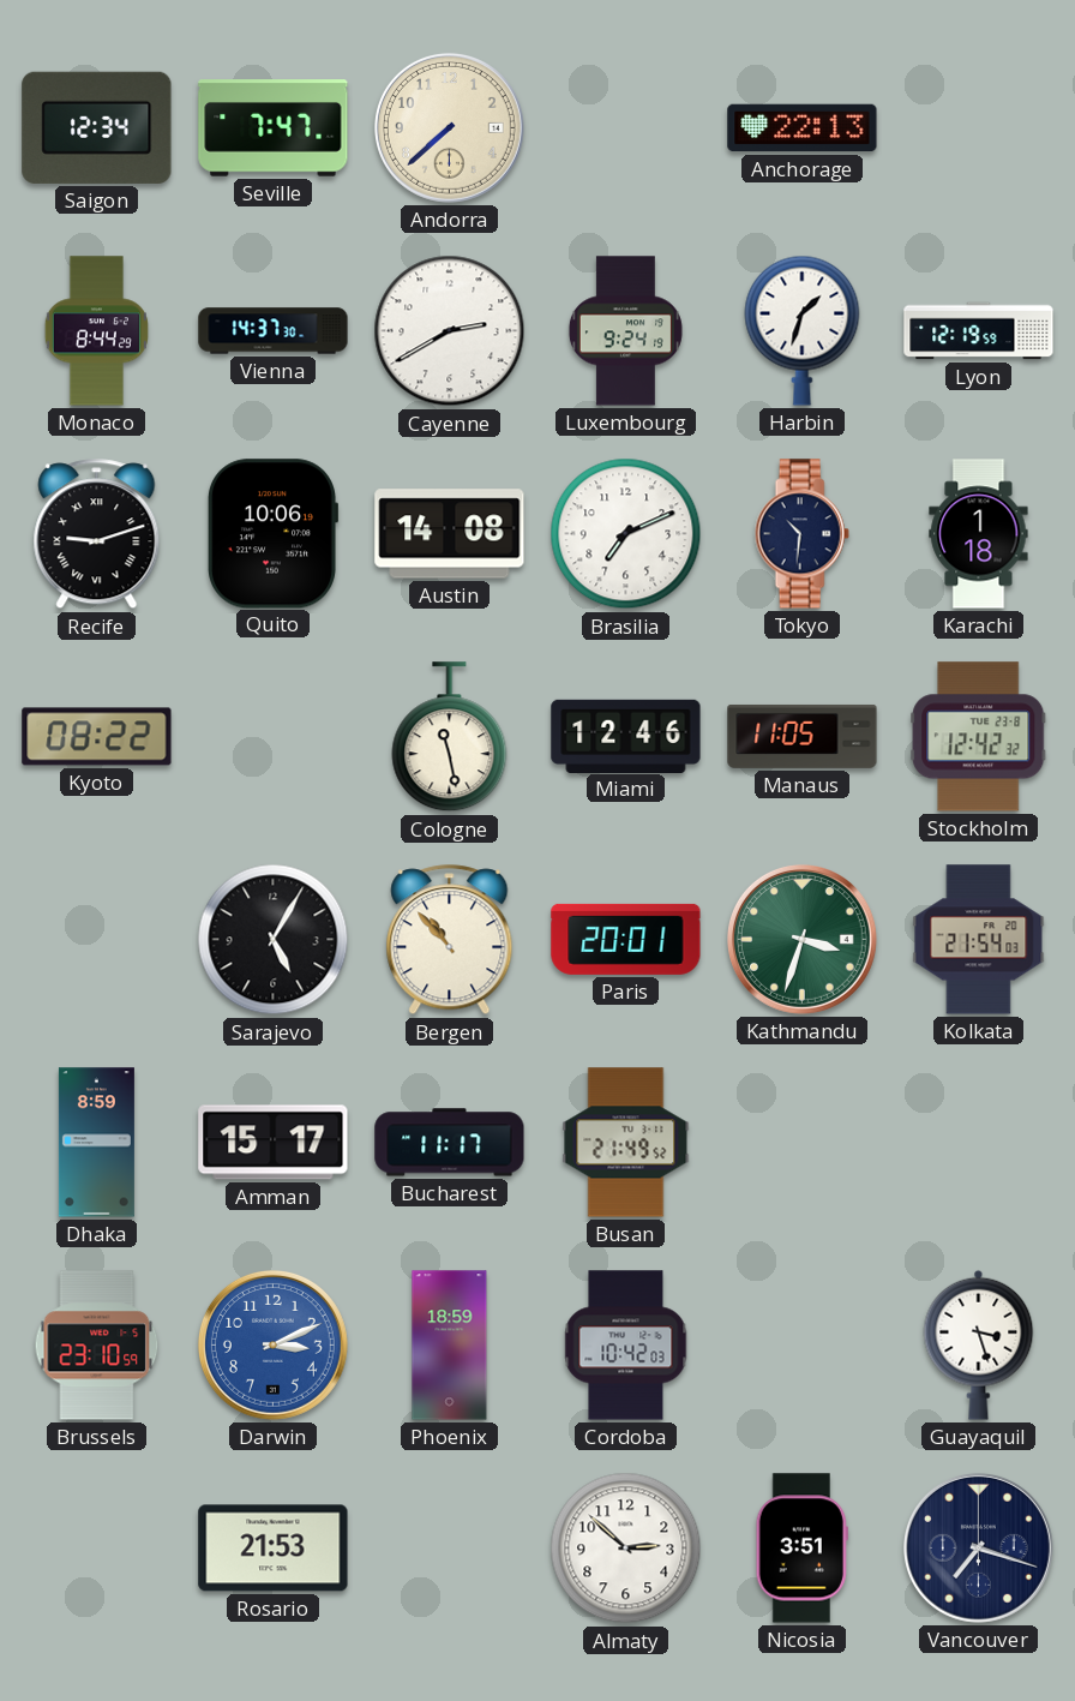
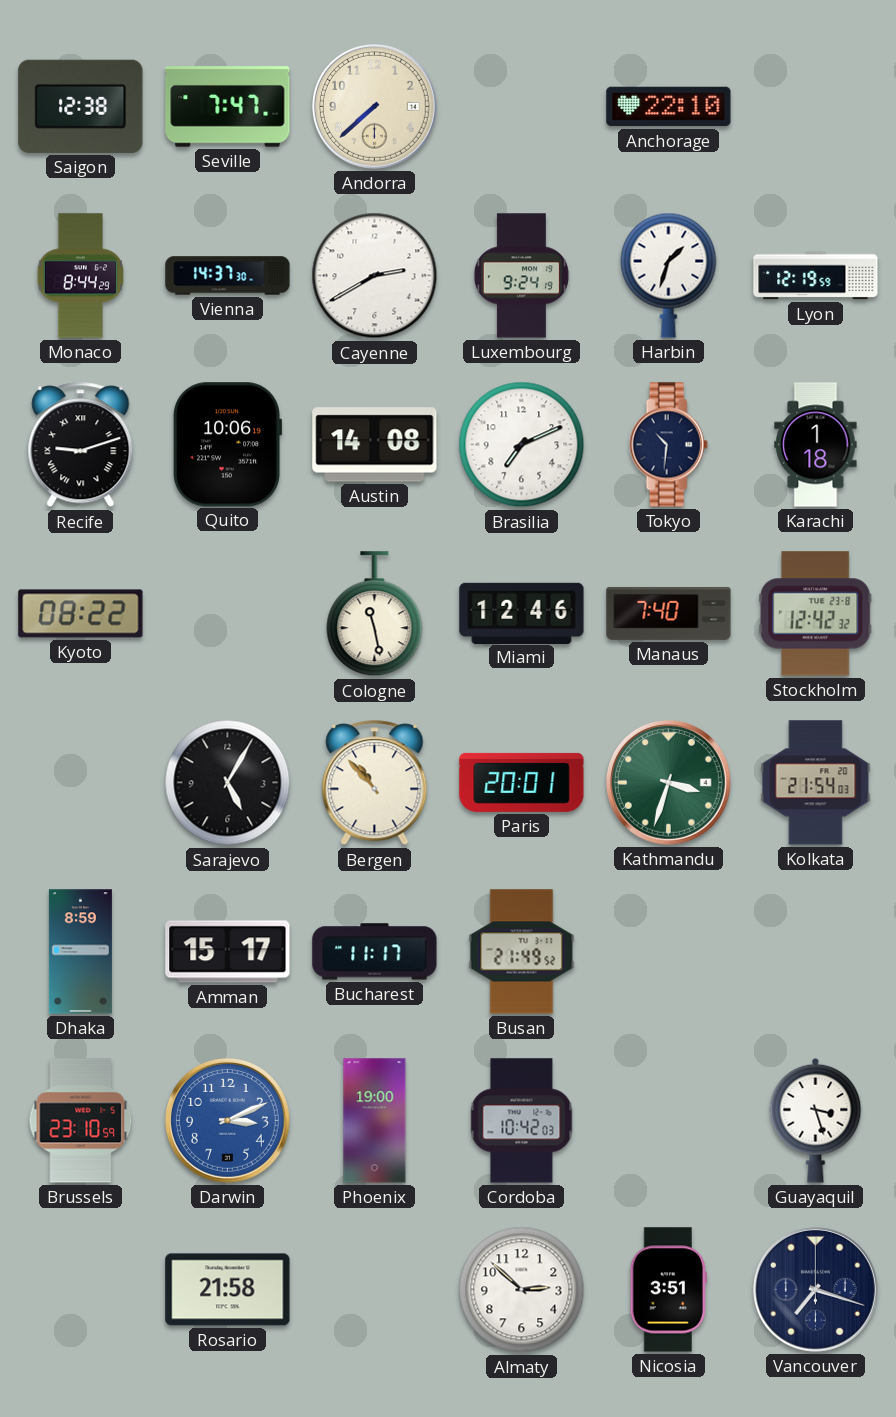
Saigon: 12:34 -> 12:38
Anchorage: 22:13 -> 22:10
Manaus: 11:05 -> 7:40
Phoenix: 18:59 -> 19:00
Rosario: 21:53 -> 21:58
